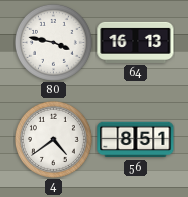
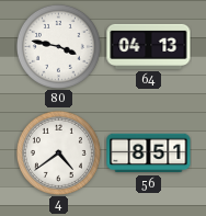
64: 16:13 -> 04:13
